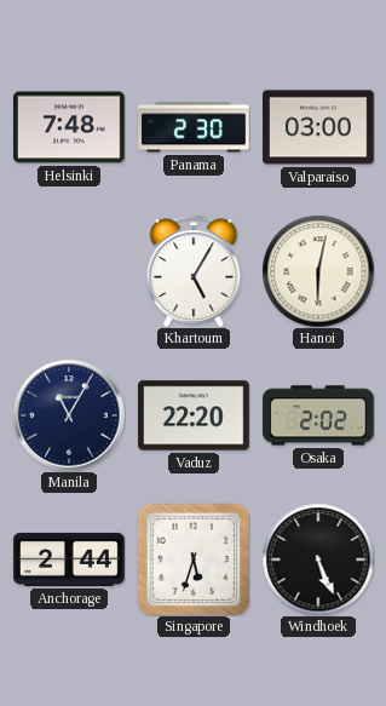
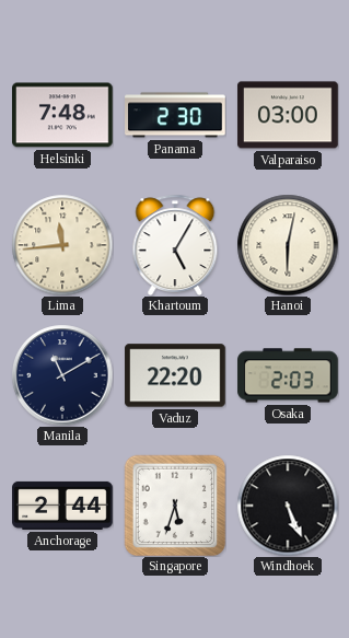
Lima: none -> 11:44
Manila: 11:05 -> 11:10
Osaka: 2:02 -> 2:03
